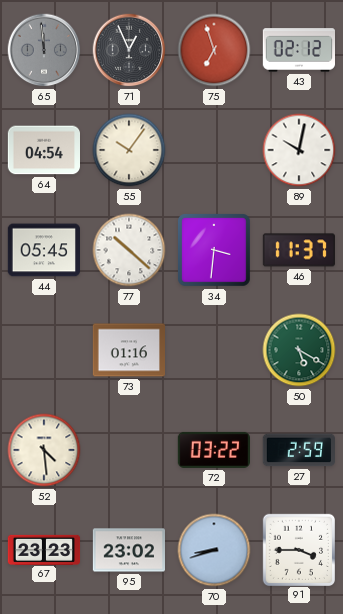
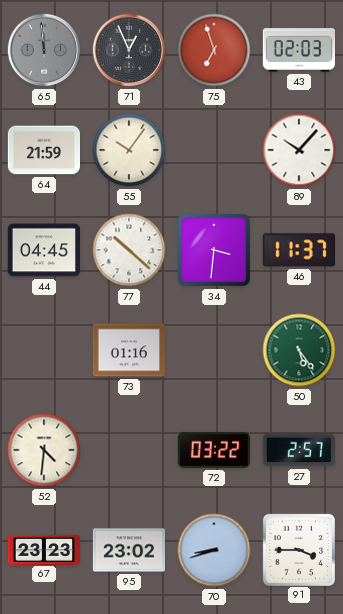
43: 02:12 -> 02:03
64: 04:54 -> 21:59
89: 10:02 -> 10:07
44: 05:45 -> 04:45
50: 5:20 -> 5:24
52: 4:29 -> 4:31
27: 2:59 -> 2:57
